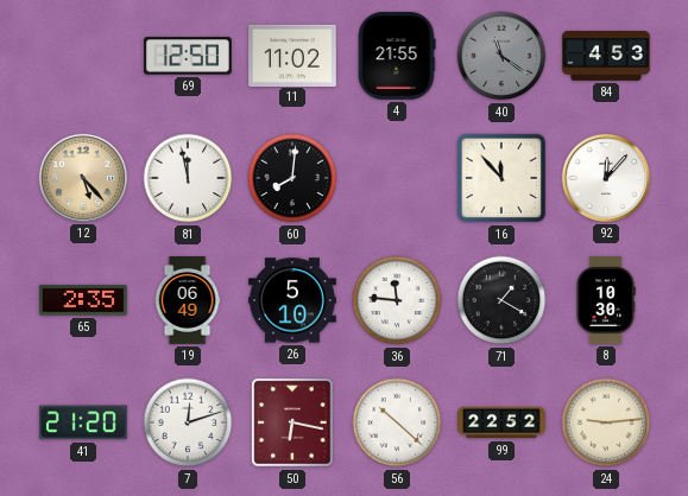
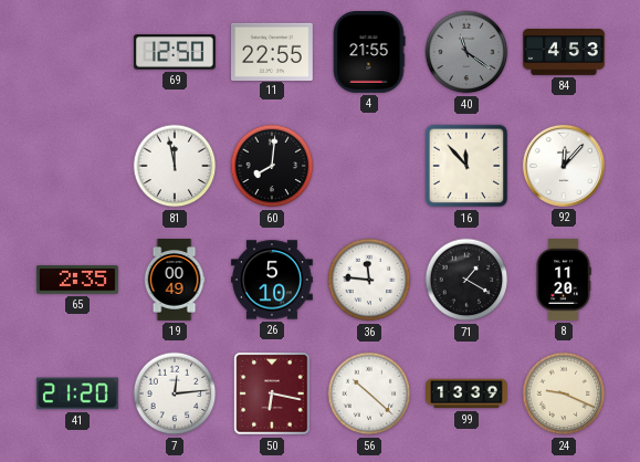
11: 11:02 -> 22:55
12: 5:23 -> none
19: 06:49 -> 00:49
8: 10:30 -> 11:20
7: 12:12 -> 12:14
99: 22:52 -> 13:39
24: 9:14 -> 9:19
